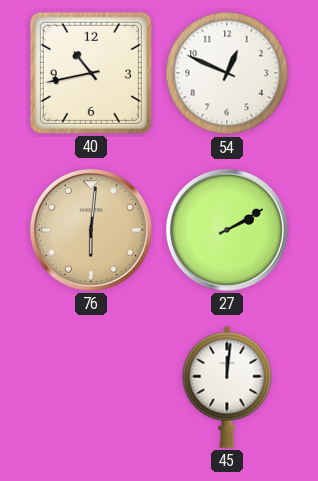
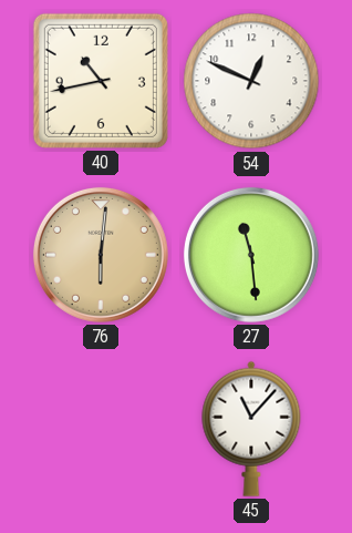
27: 2:10 -> 11:29
45: 12:01 -> 11:07
